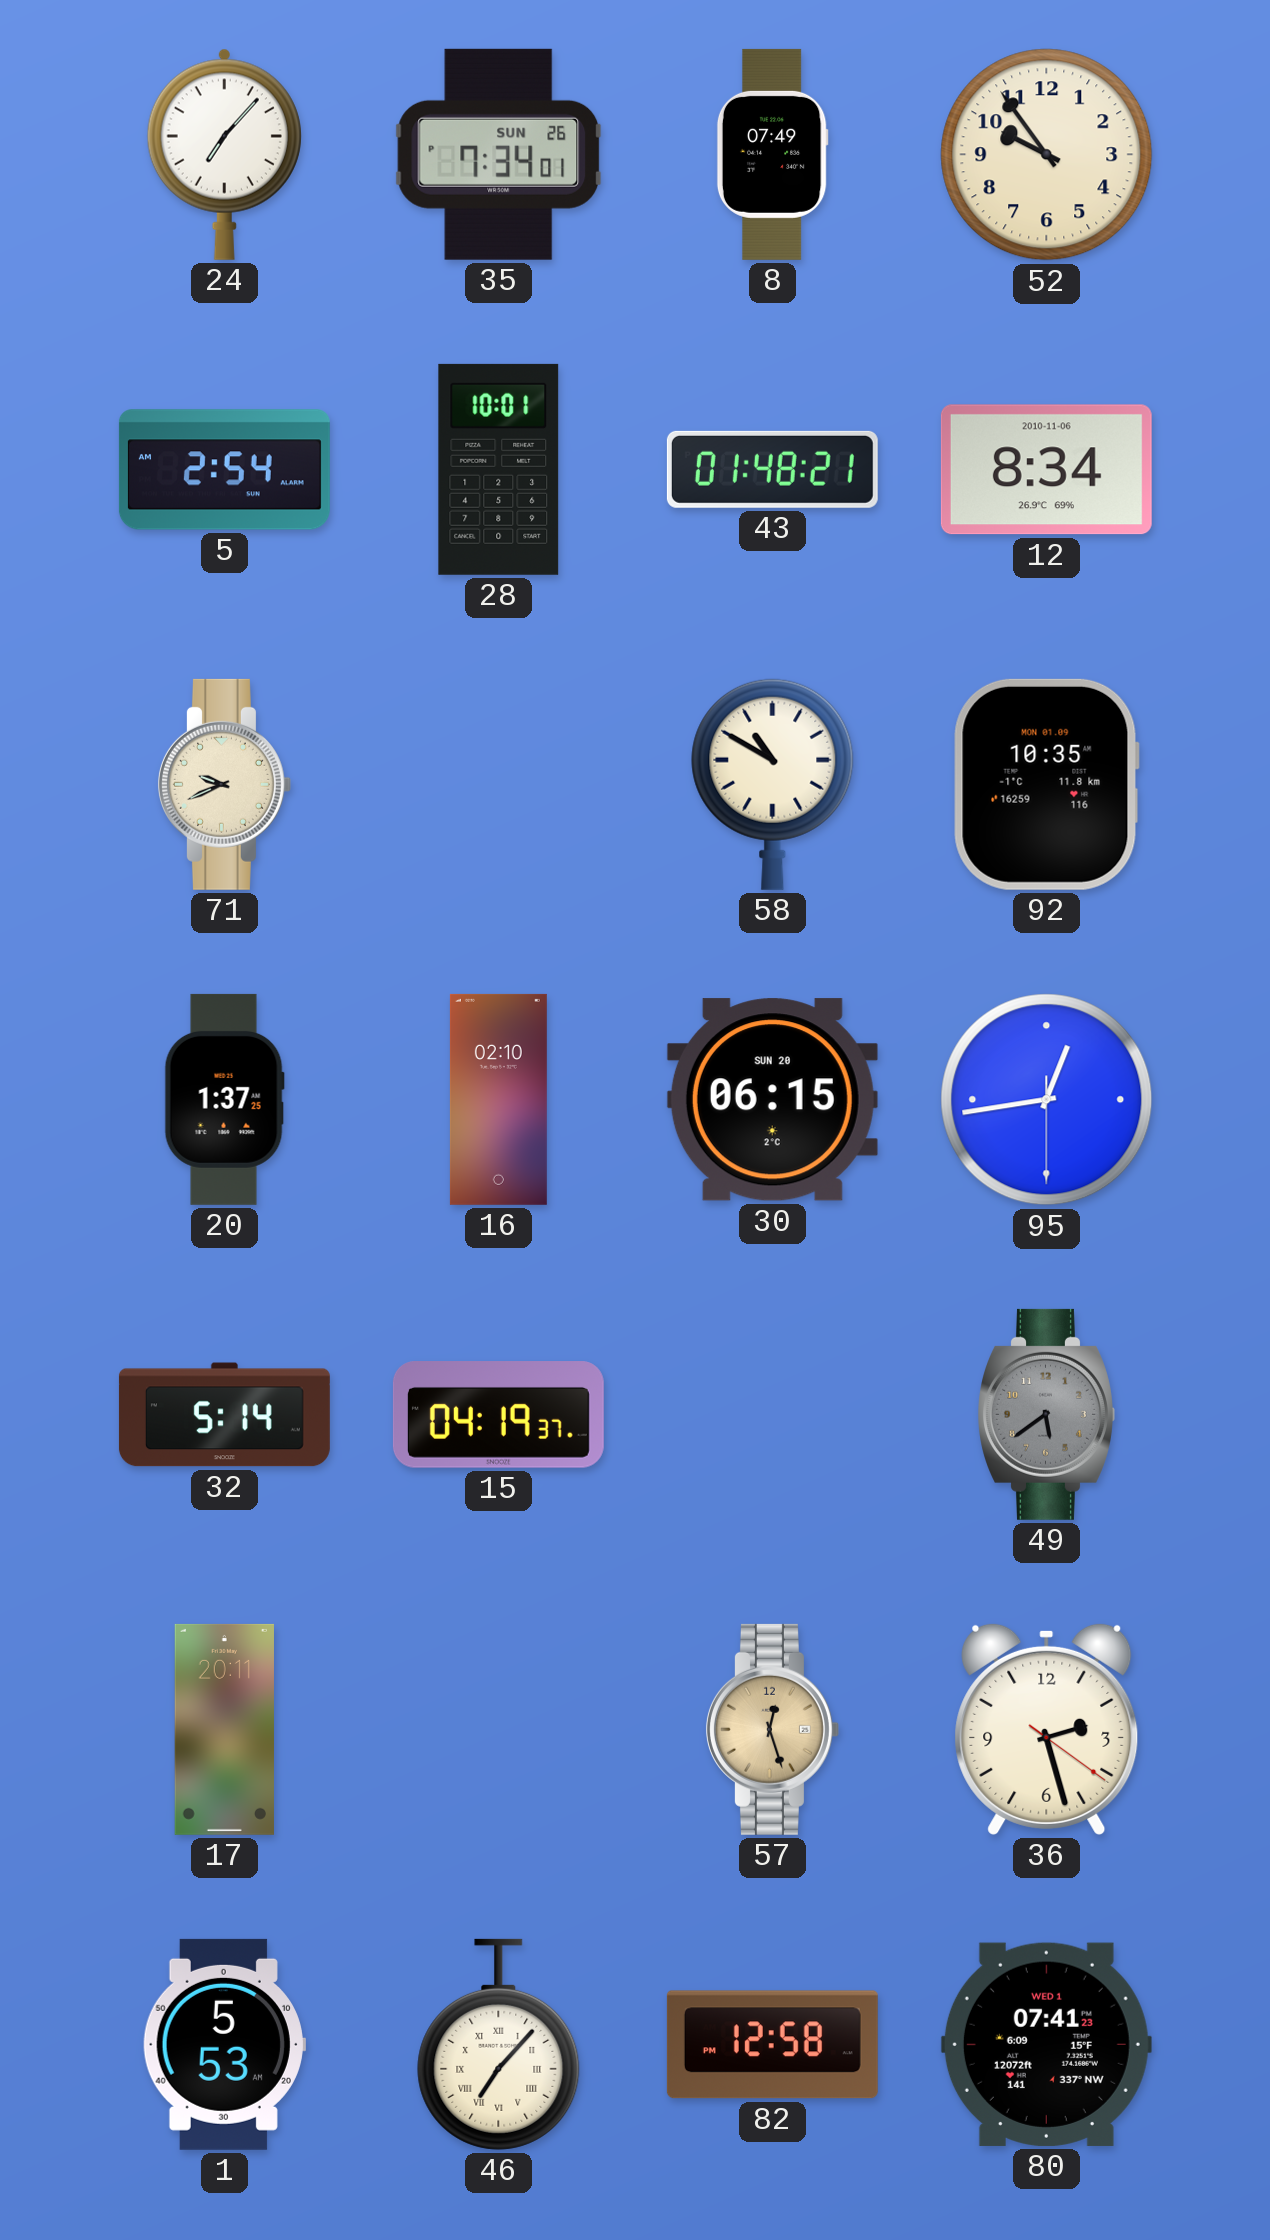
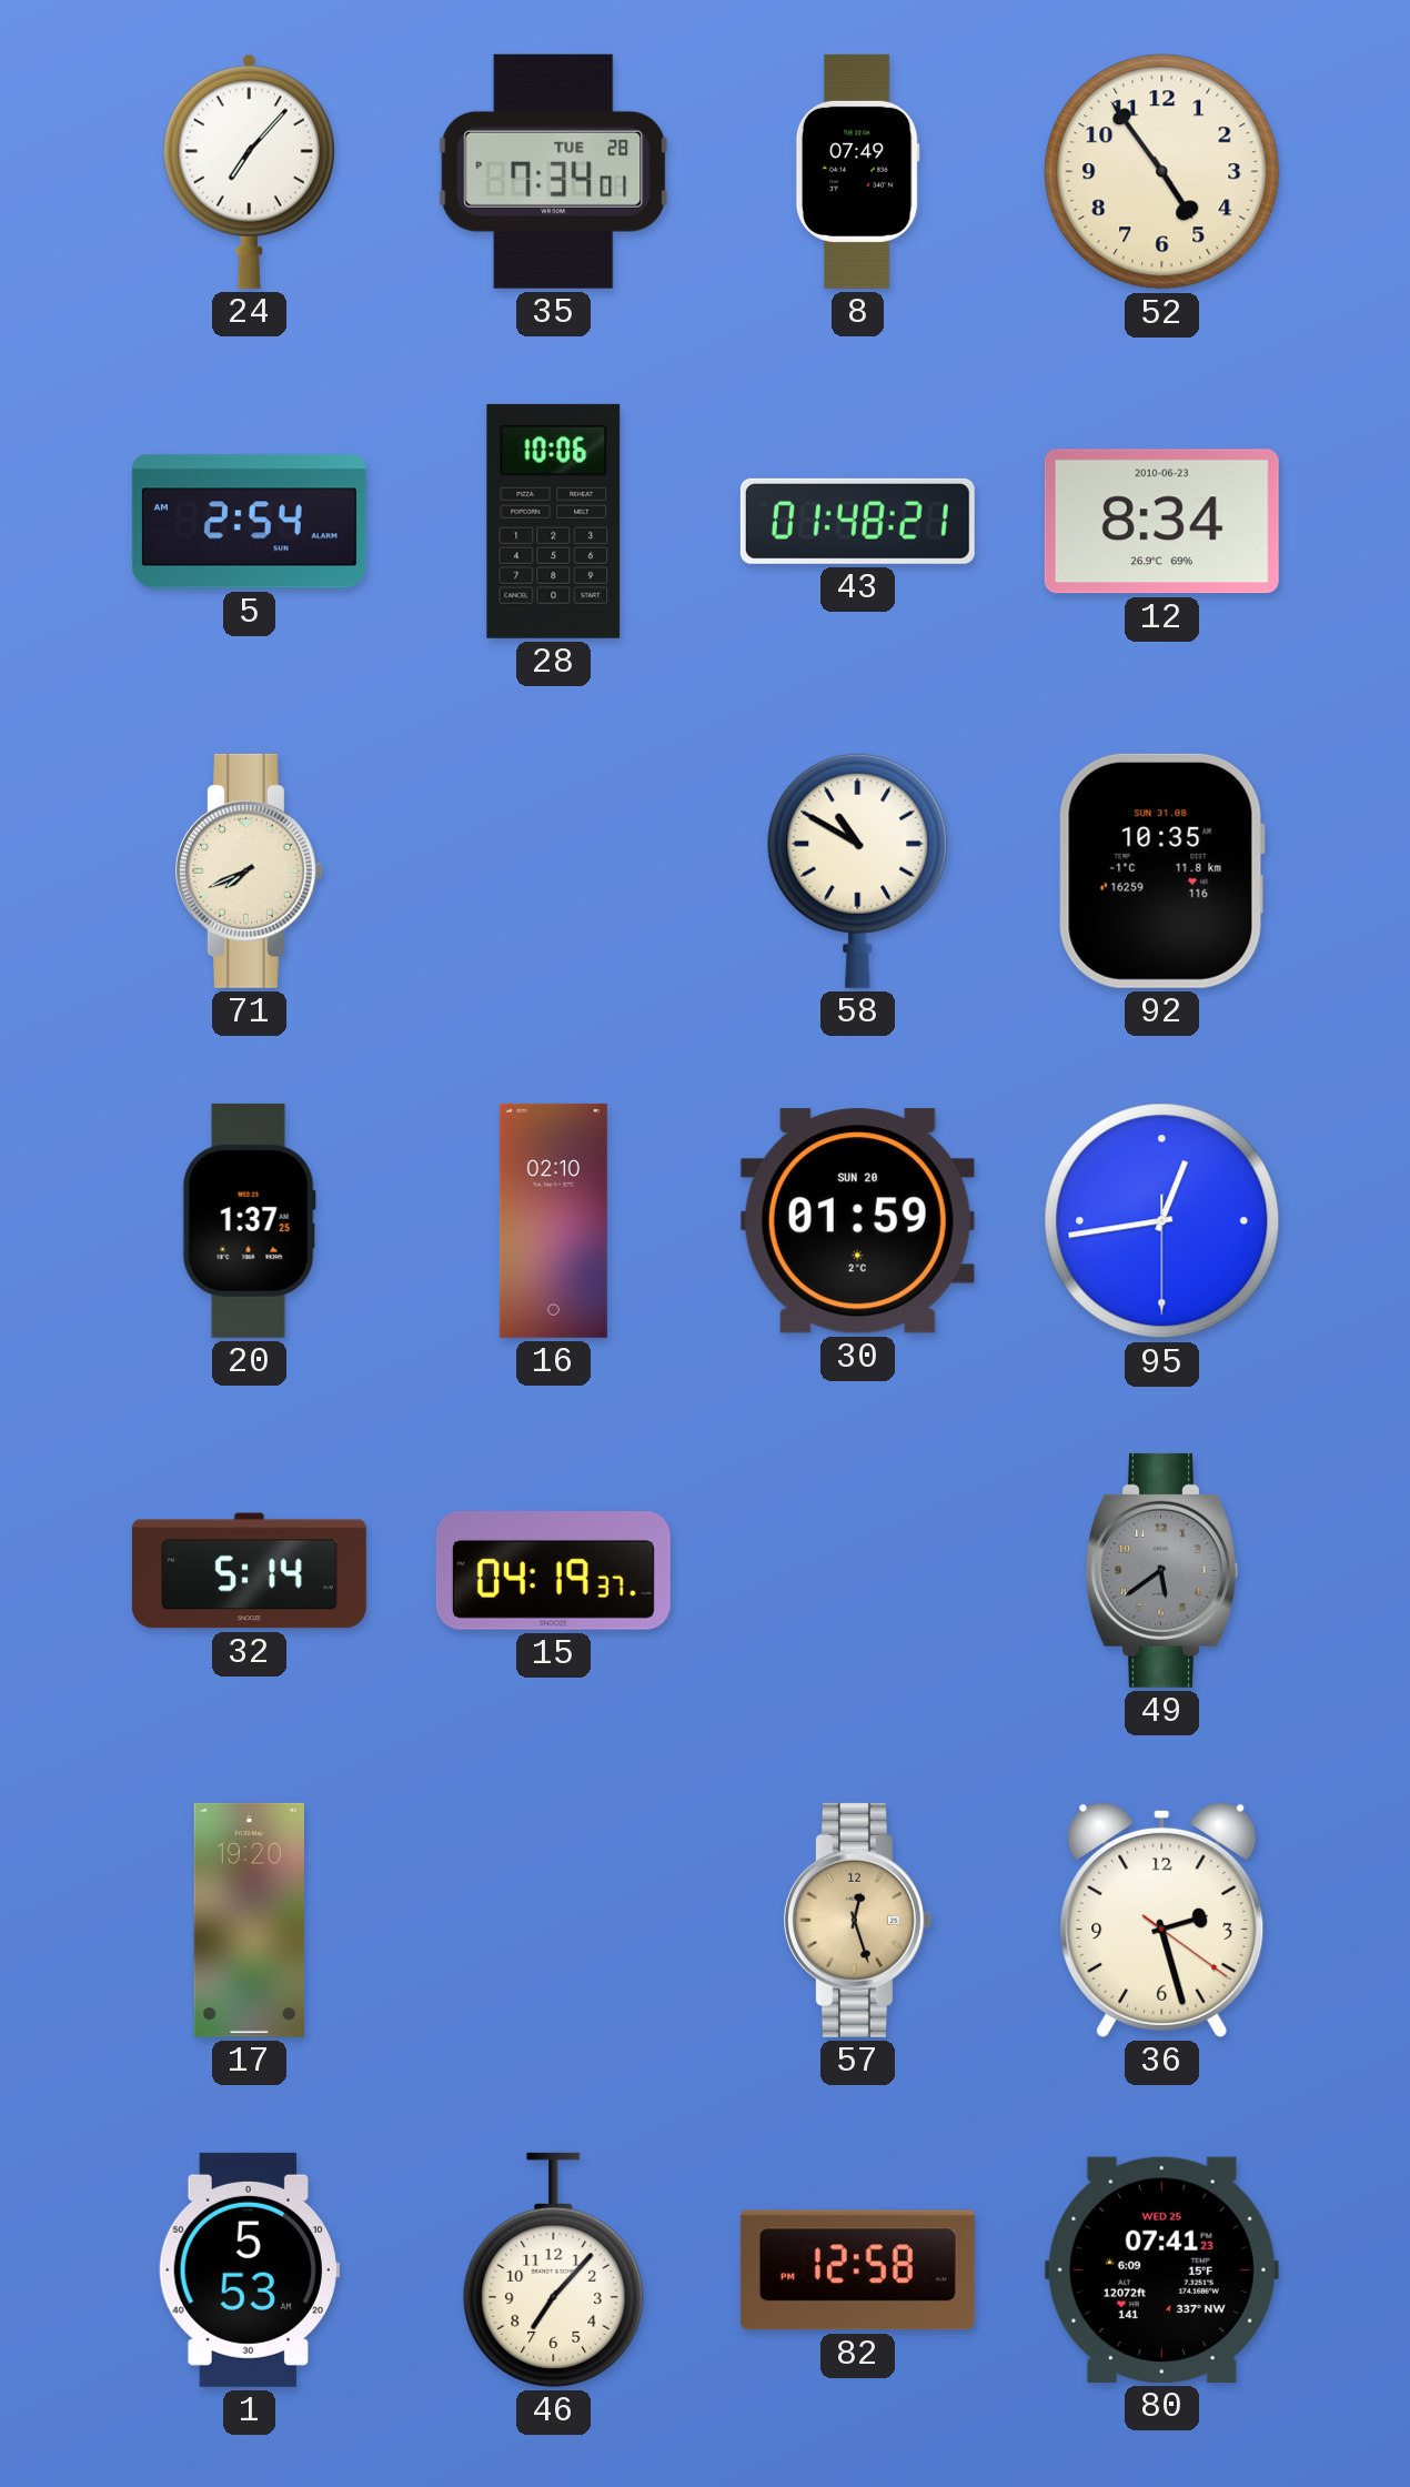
35 date: SUN 26 -> TUE 28
52: 9:54 -> 4:54
28: 10:01 -> 10:06
12 date: 2010-11-06 -> 2010-06-23
71: 9:41 -> 7:41
92 date: MON 01.09 -> SUN 31.08
30: 06:15 -> 01:59
17: 20:11 -> 19:20
46 numerals: Roman -> Arabic
80 date: WED 1 -> WED 25
